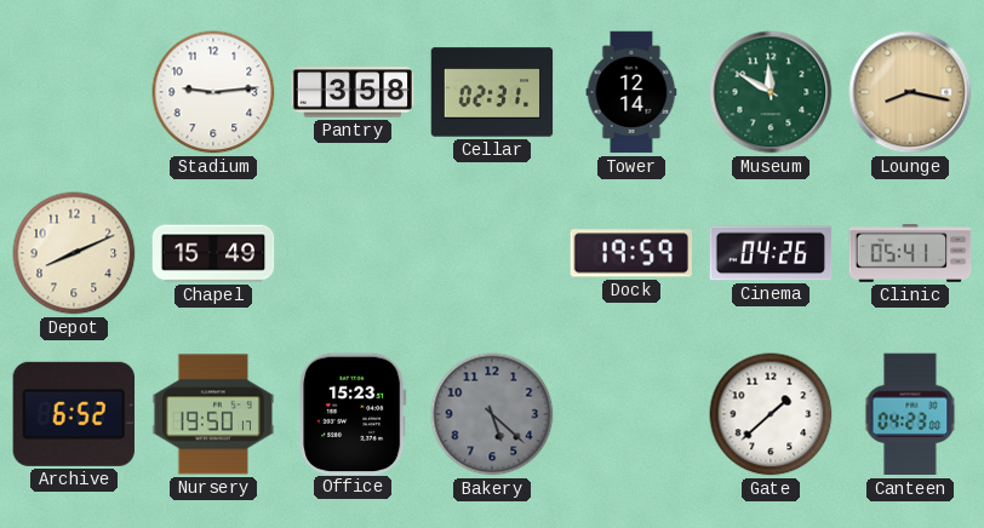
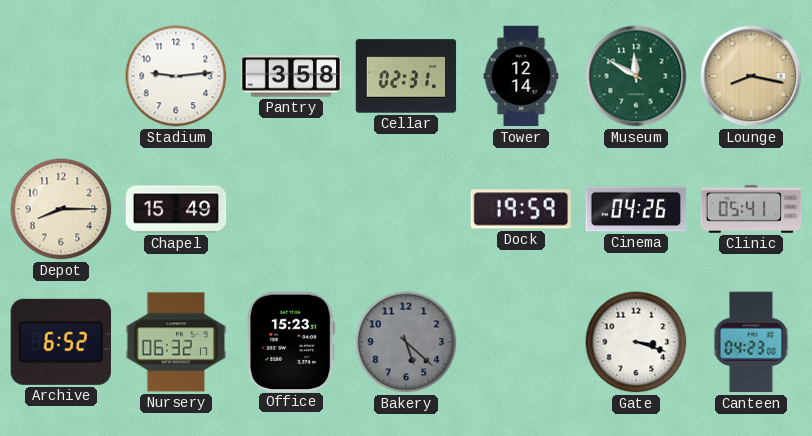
Depot: 8:11 -> 8:15
Nursery: 19:50 -> 06:32
Gate: 1:38 -> 3:18
